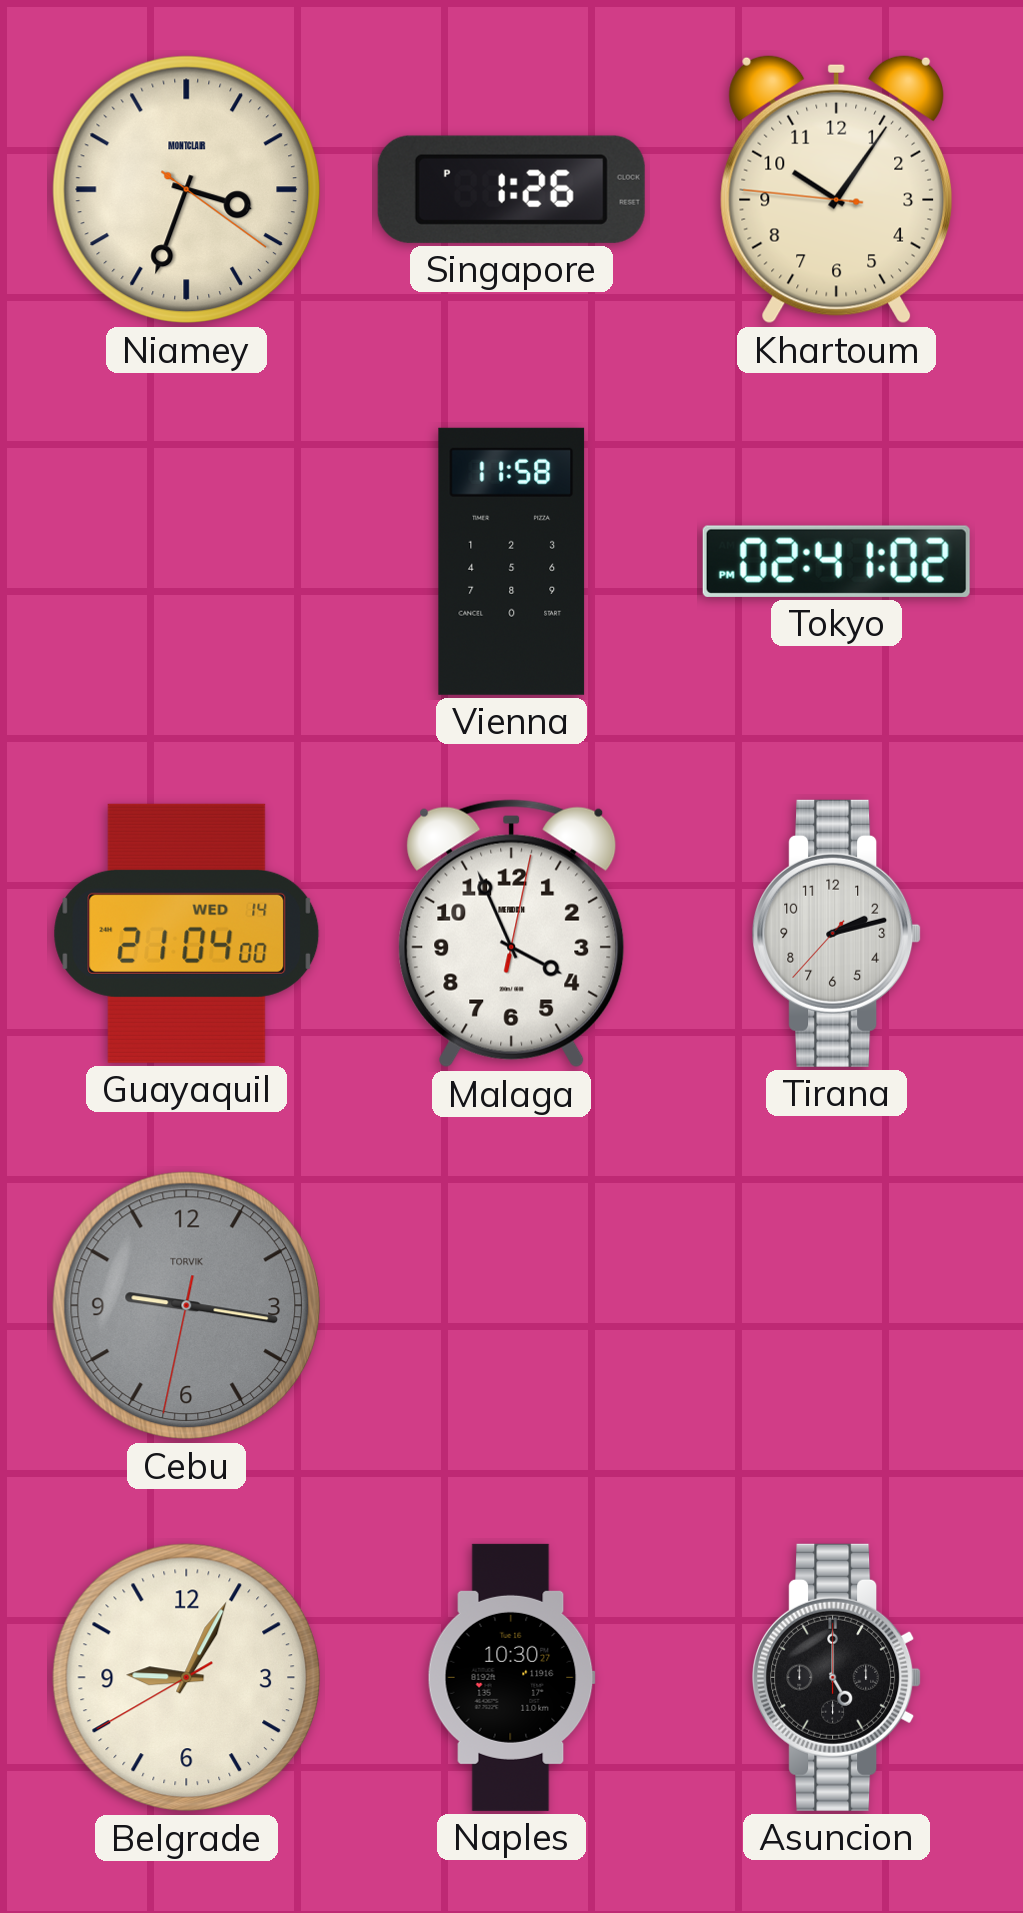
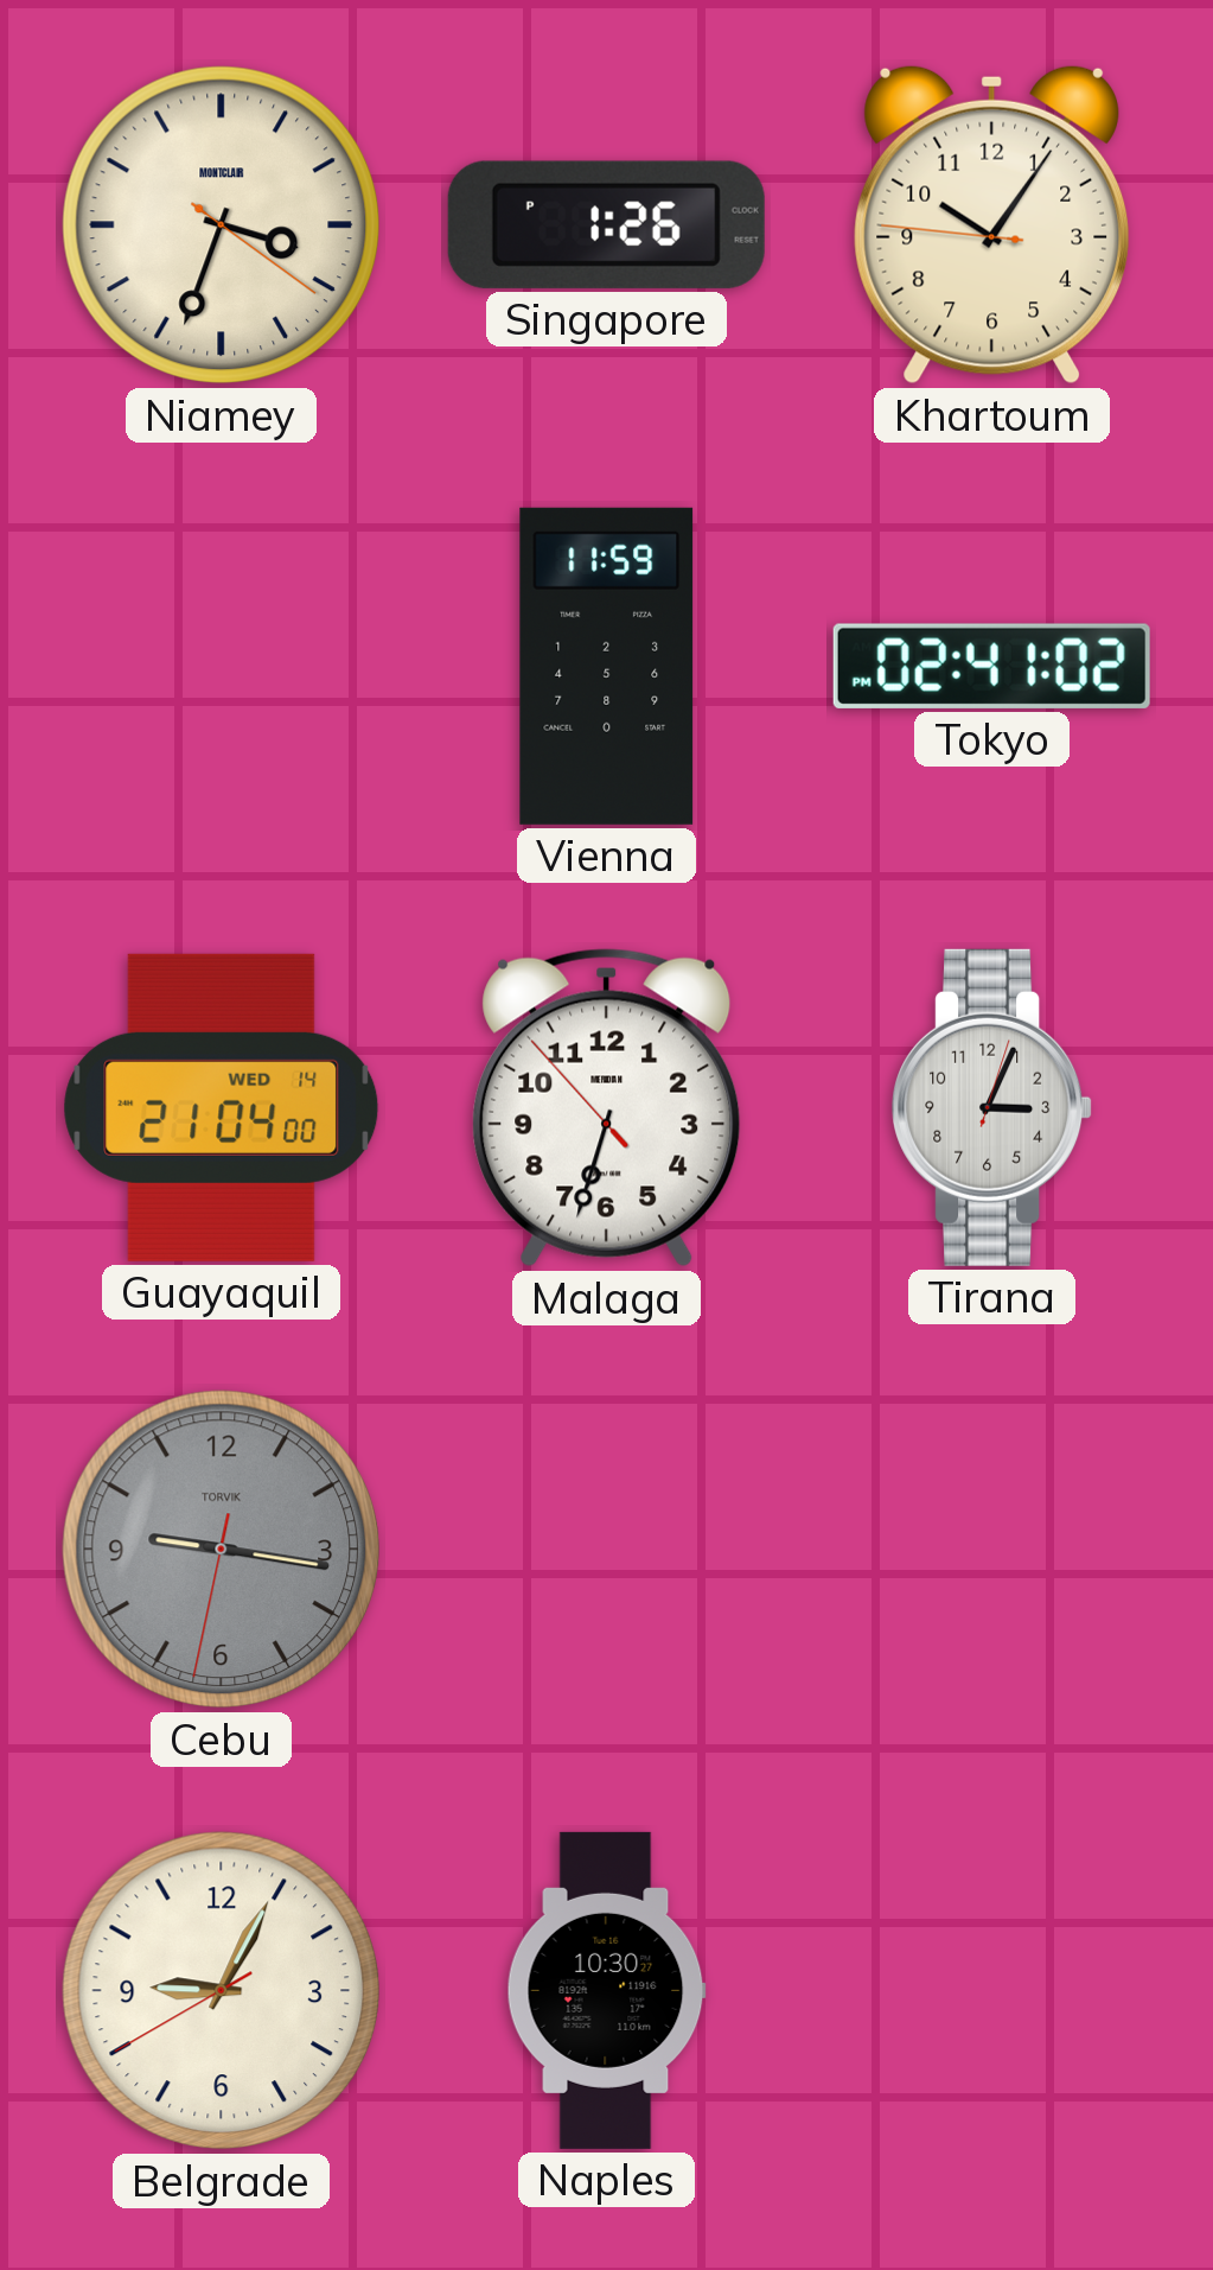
Vienna: 11:58 -> 11:59
Malaga: 3:56 -> 6:32
Tirana: 2:12 -> 3:04
Asuncion: 5:00 -> none
